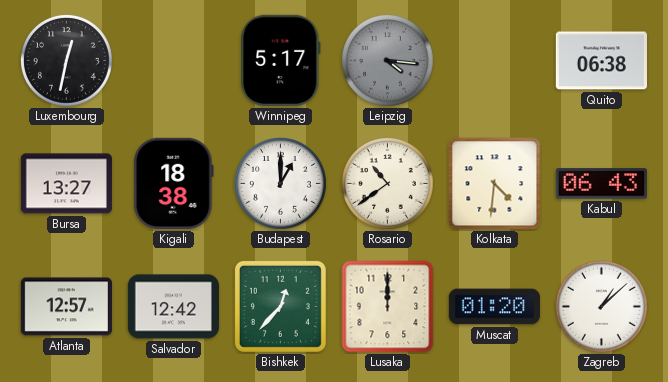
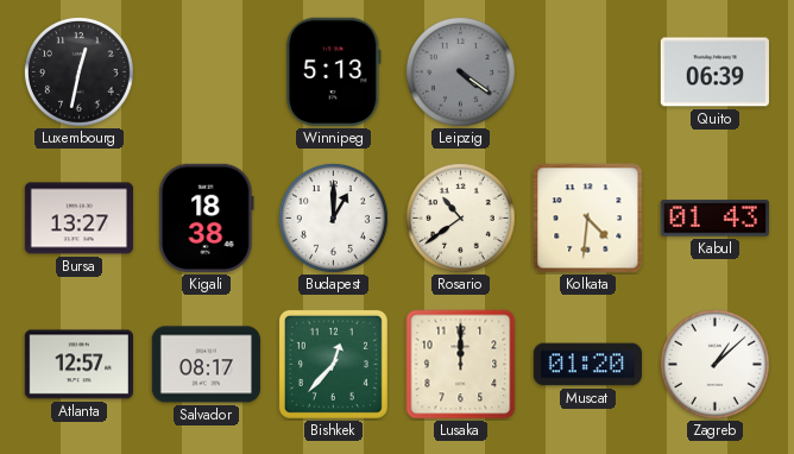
Winnipeg: 5:17 -> 5:13
Leipzig: 4:16 -> 4:21
Quito: 06:38 -> 06:39
Kabul: 06:43 -> 01:43
Salvador: 12:42 -> 08:17
